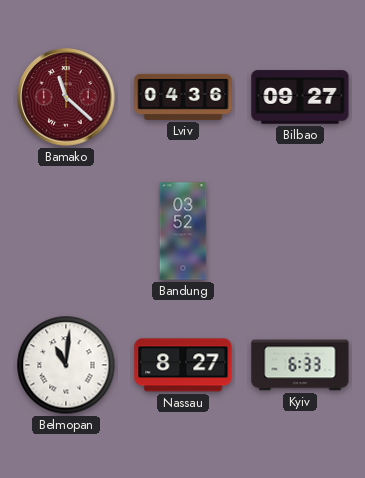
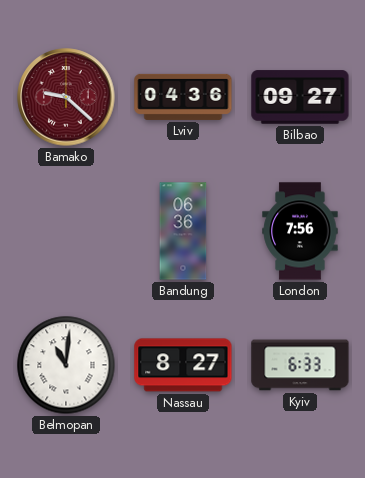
Bamako: 11:22 -> 9:22
Bandung: 03:52 -> 06:36
London: none -> 7:56
